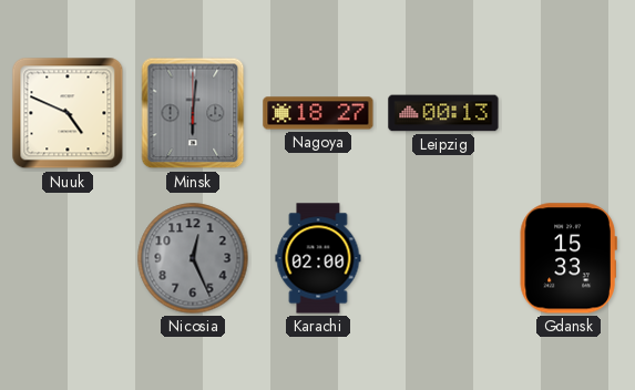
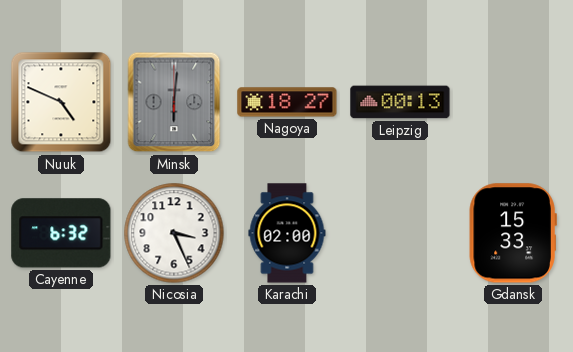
Cayenne: none -> 6:32
Nicosia: 12:26 -> 3:26
Nicosia dial: grey -> white
